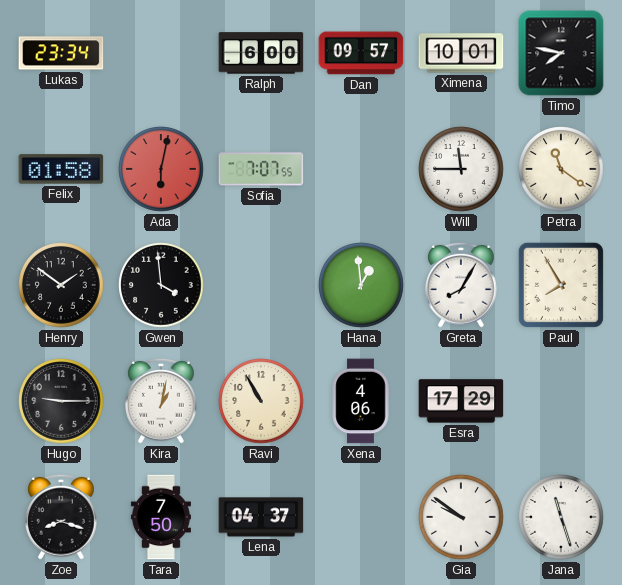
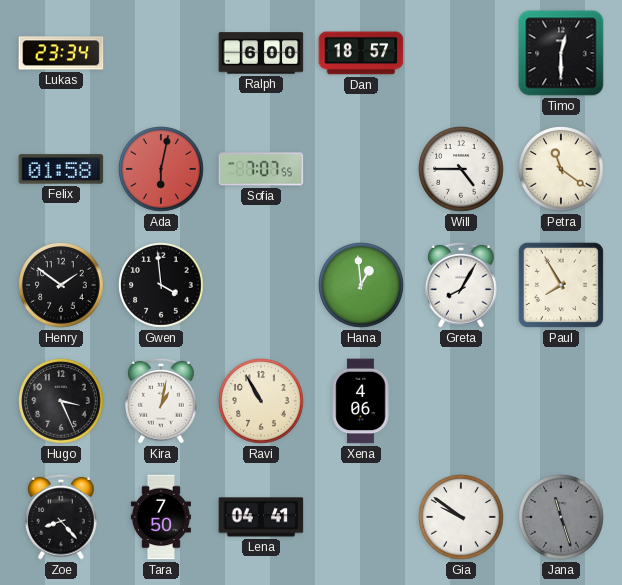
Dan: 09:57 -> 18:57
Ximena: 10:01 -> none
Timo: 7:47 -> 12:30
Will: 11:45 -> 4:45
Hugo: 9:15 -> 3:26
Esra: 17:29 -> none
Zoe: 8:18 -> 8:23
Lena: 04:37 -> 04:41
Jana dial: white -> grey
